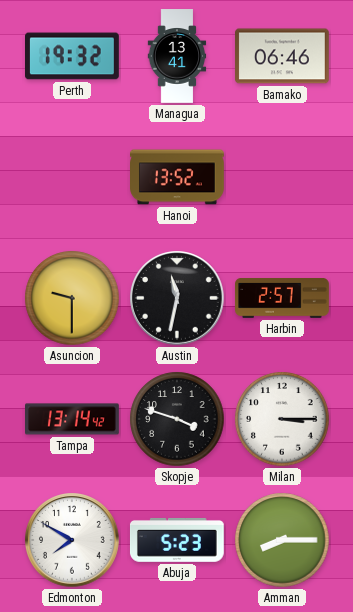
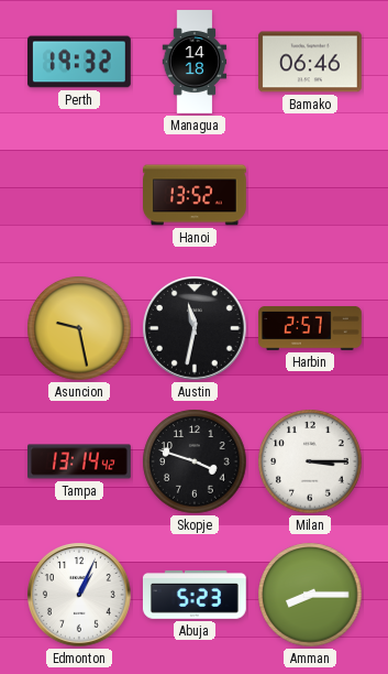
Managua: 13:41 -> 14:18
Asuncion: 9:30 -> 9:28
Edmonton: 7:50 -> 1:04
